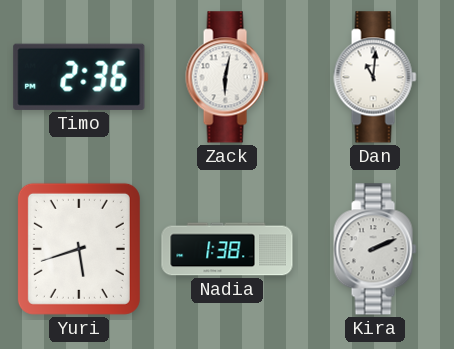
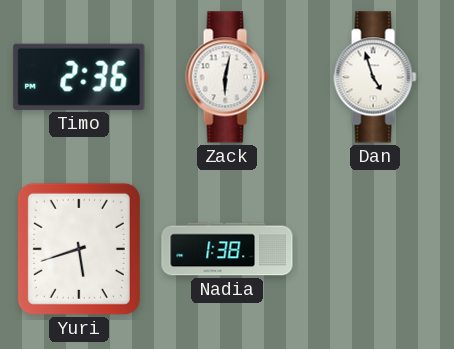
Dan: 11:01 -> 4:57
Kira: 2:11 -> none
